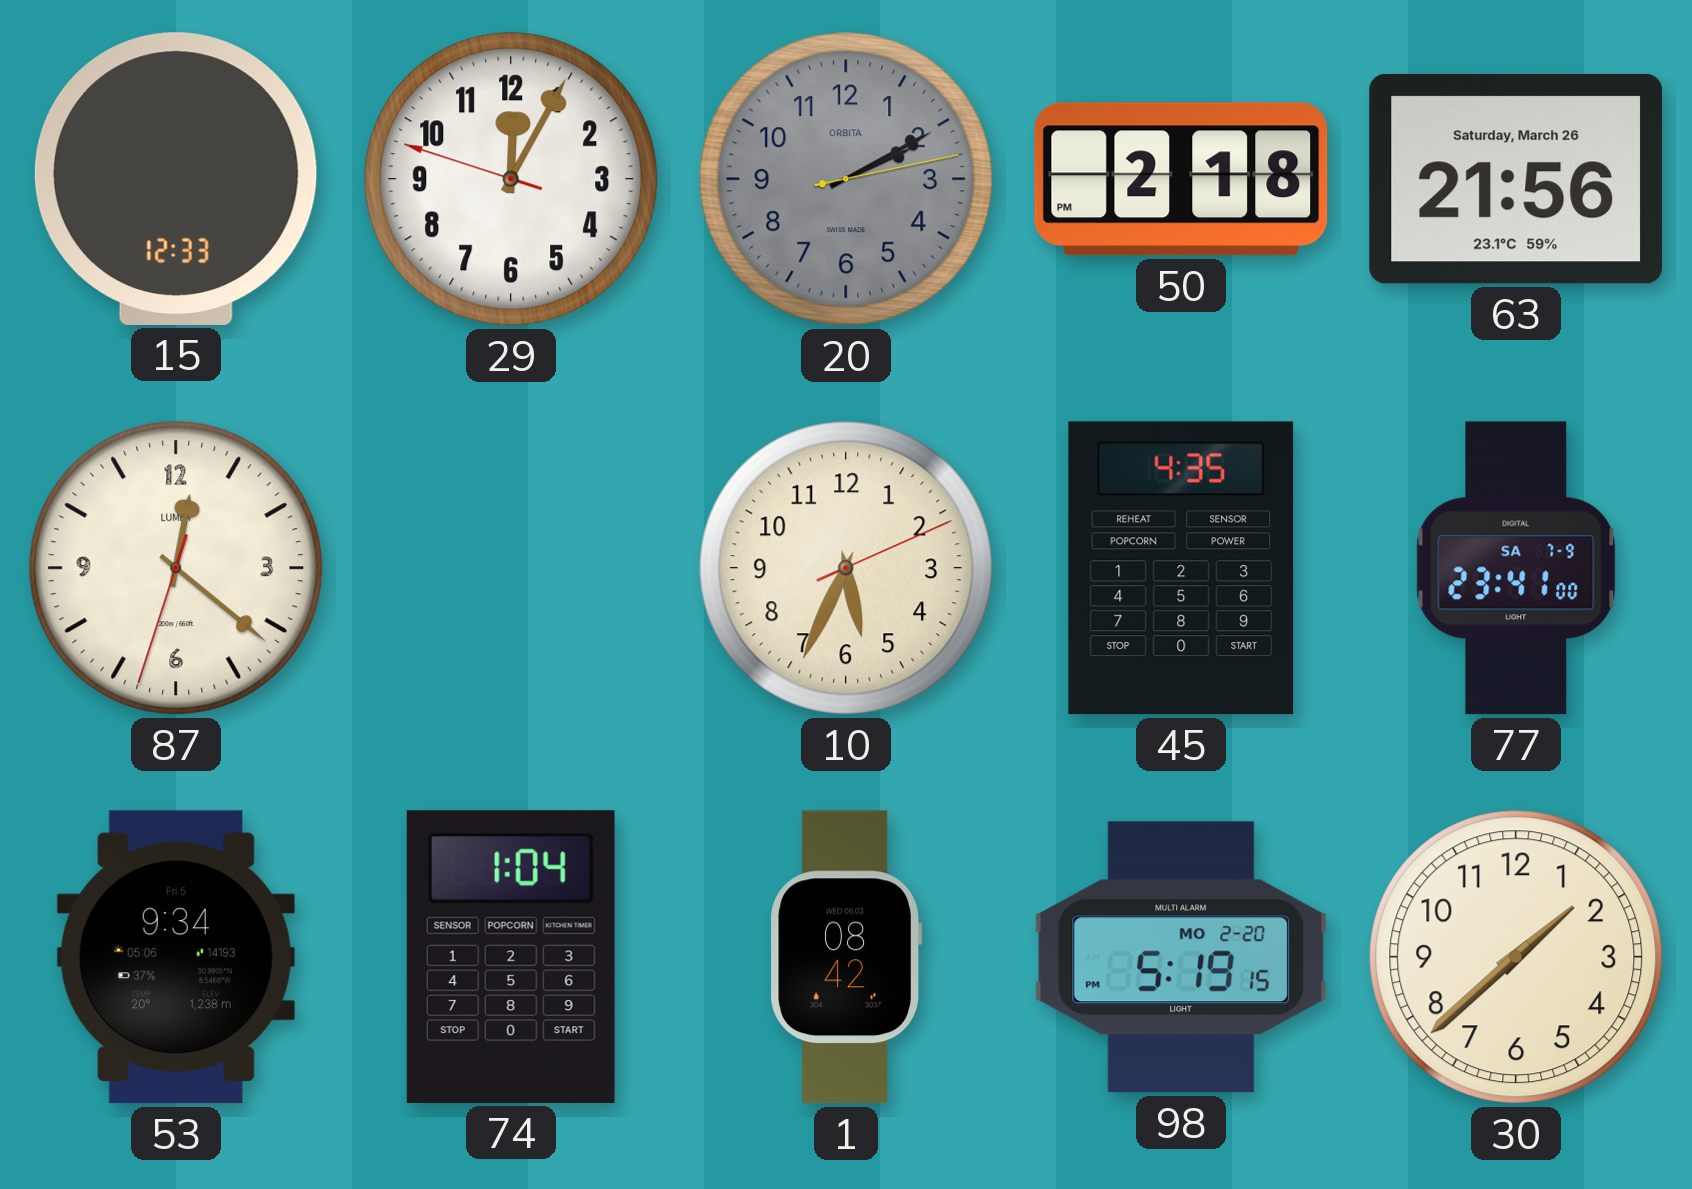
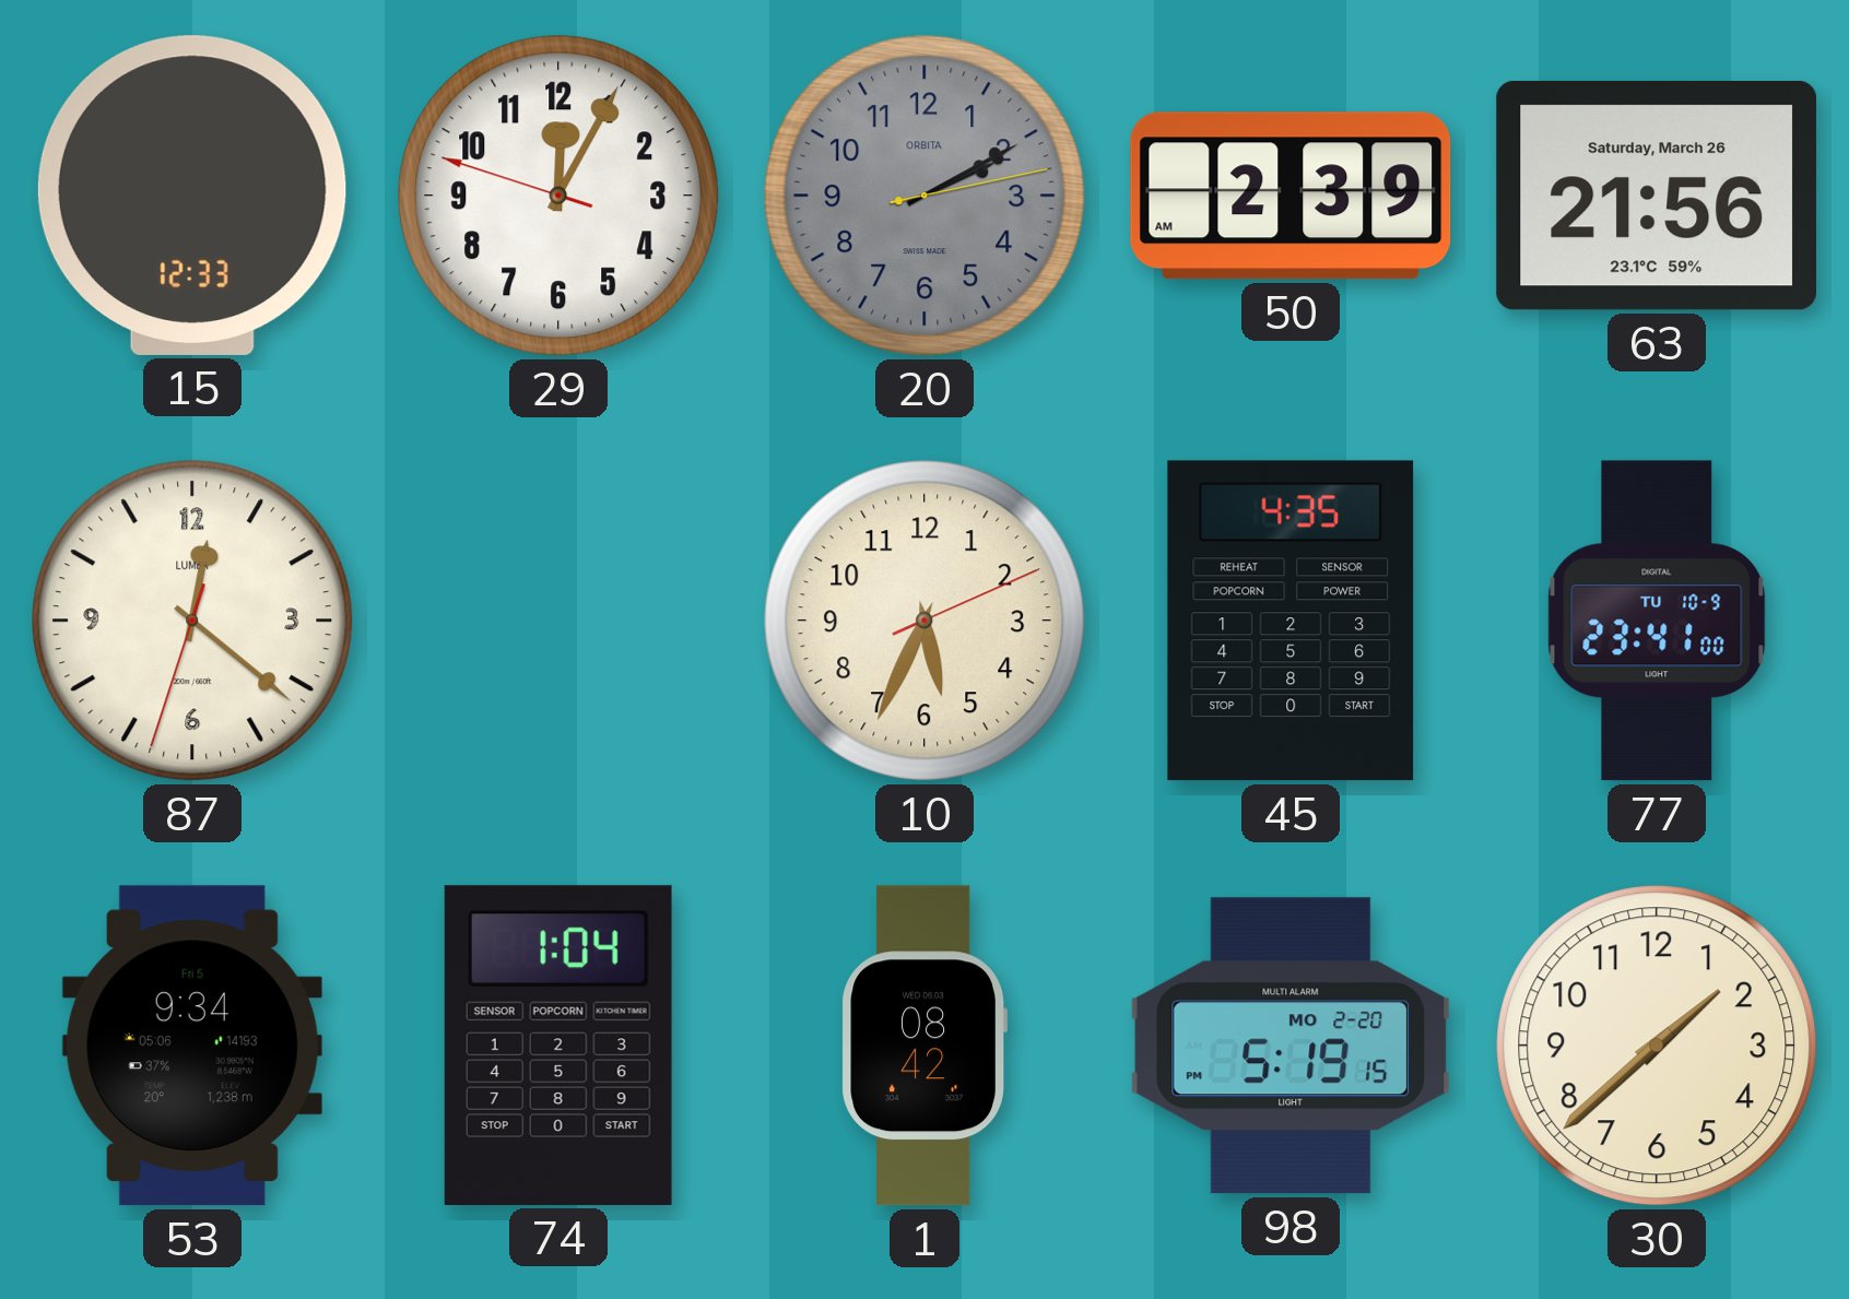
50: 2:18 -> 2:39
77 date: SA 7-9 -> TU 10-9
